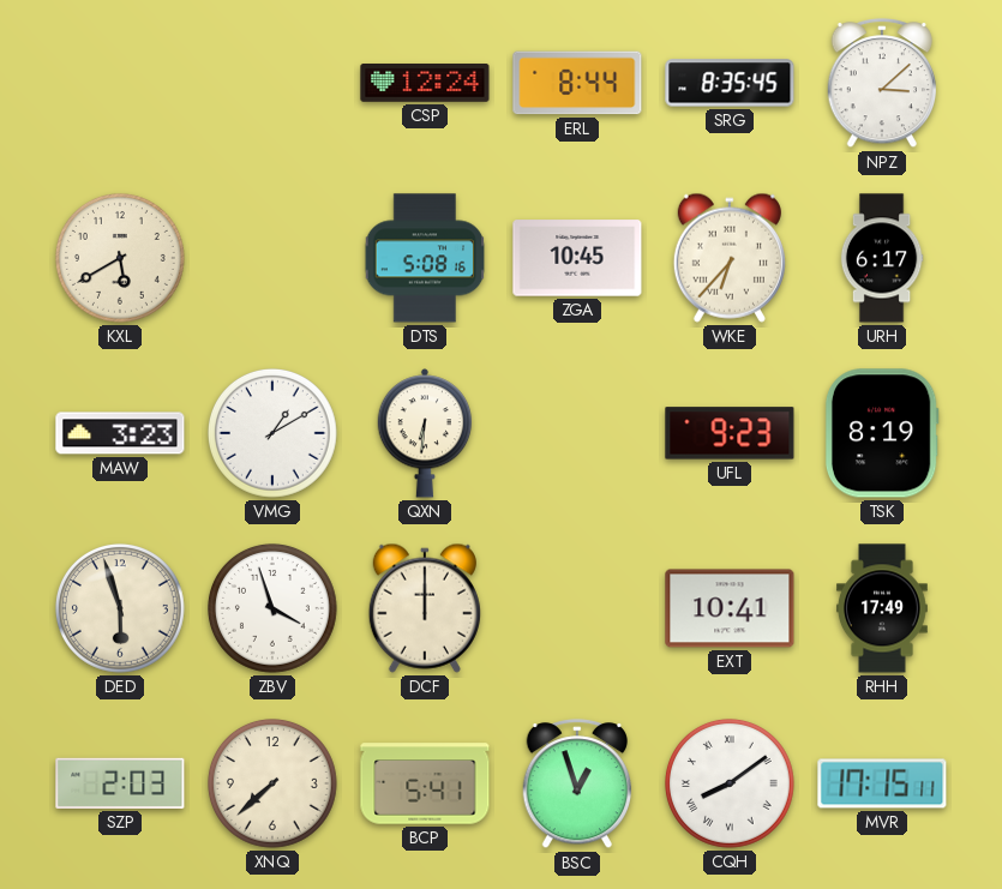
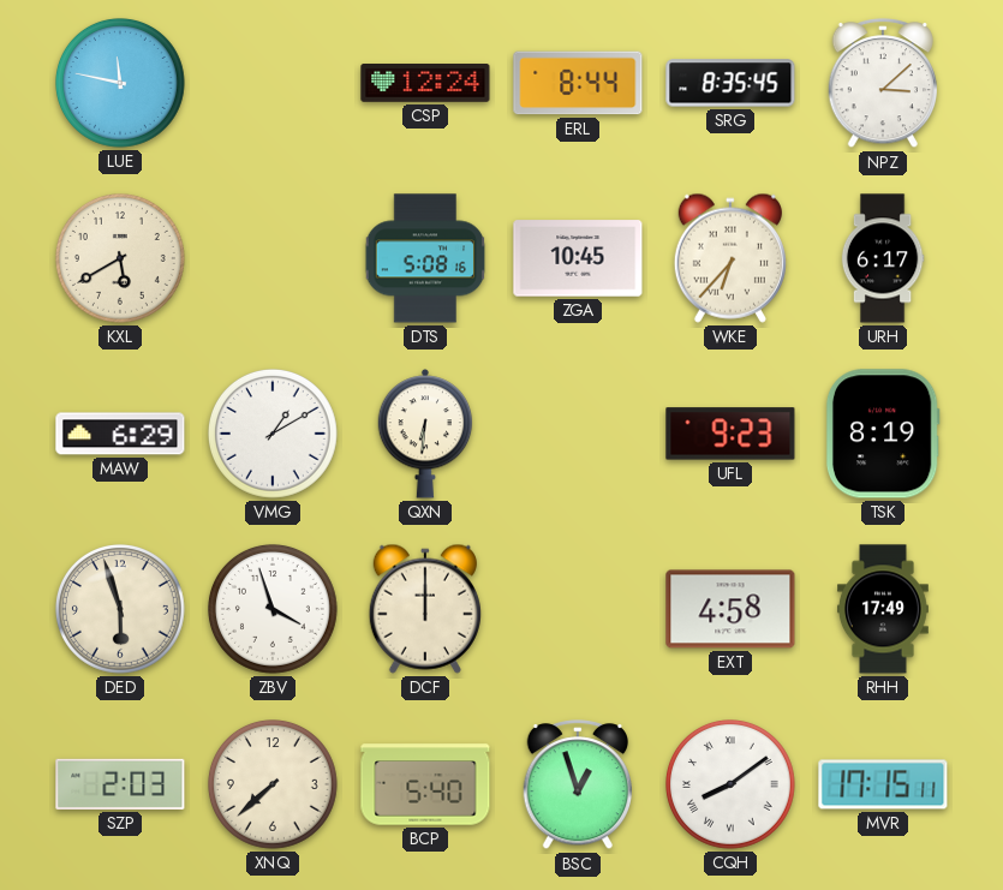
LUE: none -> 11:47
MAW: 3:23 -> 6:29
EXT: 10:41 -> 4:58
BCP: 5:41 -> 5:40
